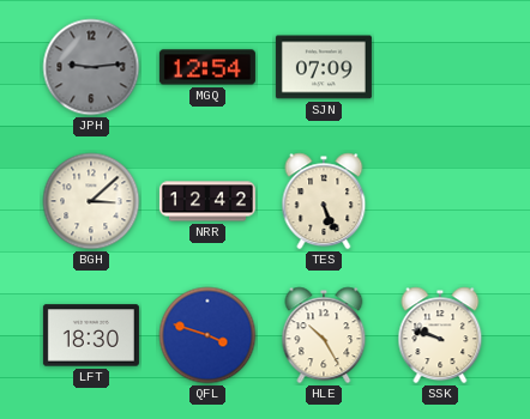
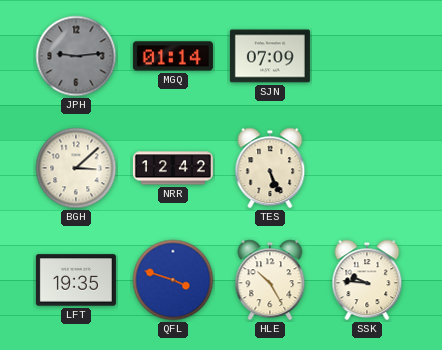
MGQ: 12:54 -> 01:14
LFT: 18:30 -> 19:35
SSK: 9:48 -> 9:46
